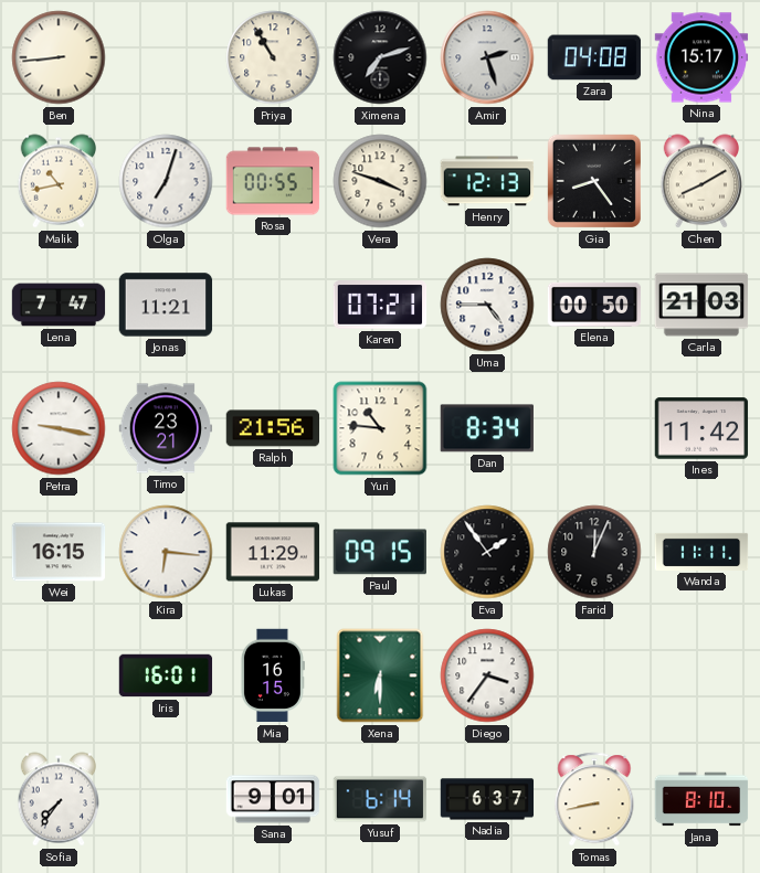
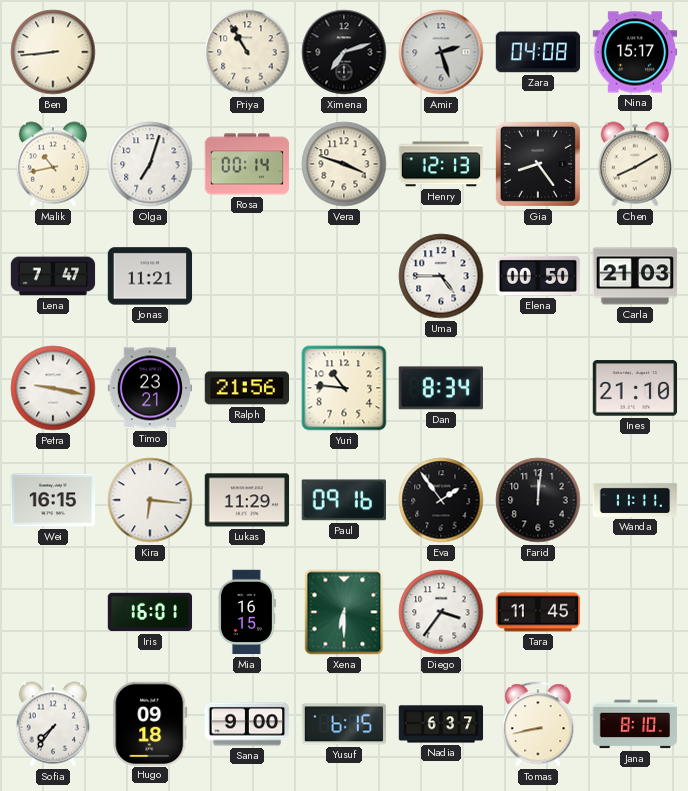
Rosa: 00:55 -> 00:14
Karen: 07:21 -> none
Ines: 11:42 -> 21:10
Paul: 09:15 -> 09:16
Farid: 12:04 -> 12:01
Tara: none -> 11:45
Hugo: none -> 09:18
Sana: 9:01 -> 9:00
Yusuf: 6:14 -> 6:15
